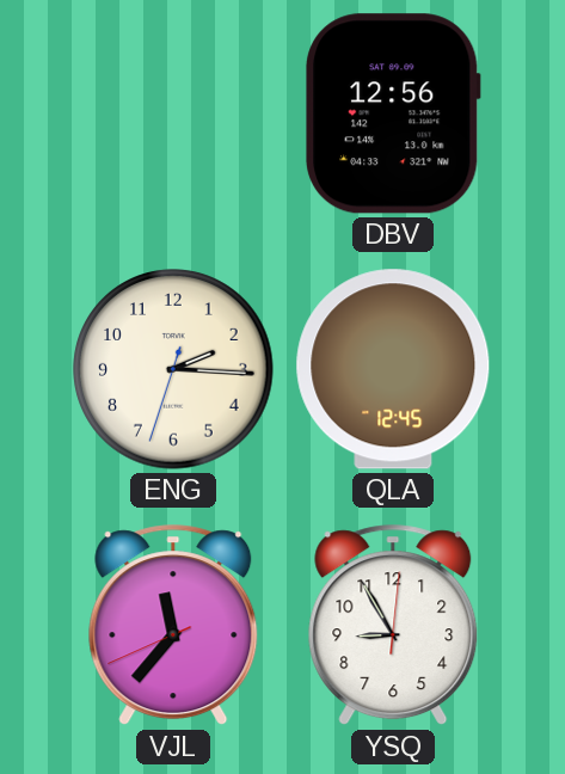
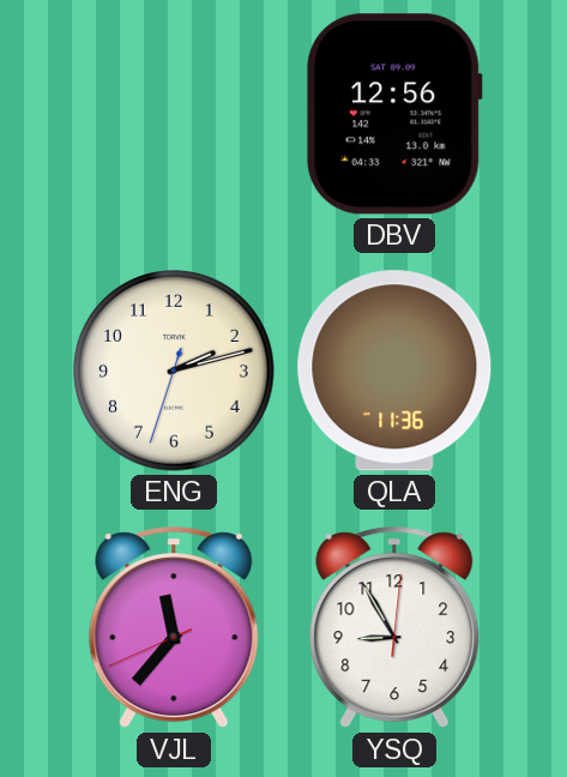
ENG: 2:15 -> 2:12
QLA: 12:45 -> 11:36
